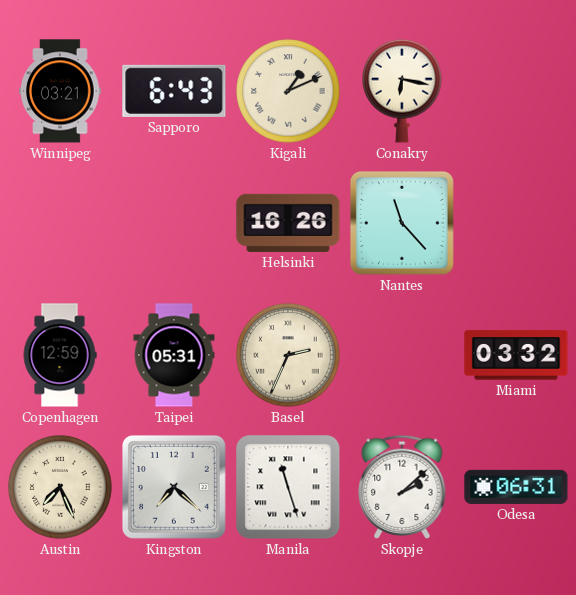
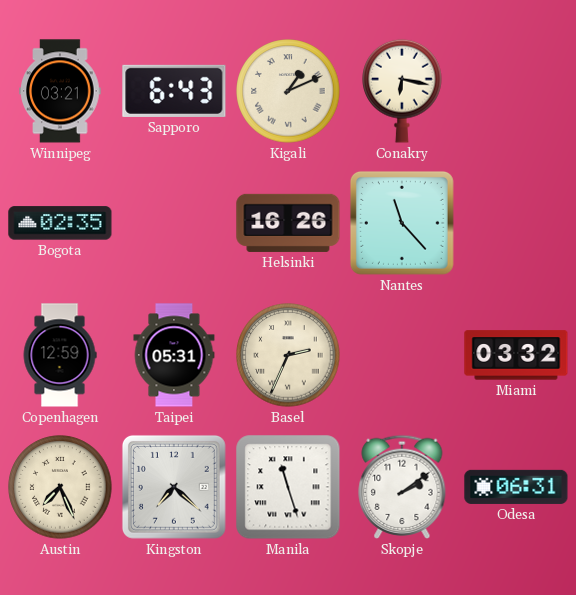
Bogota: none -> 02:35
Skopje: 2:08 -> 2:09
